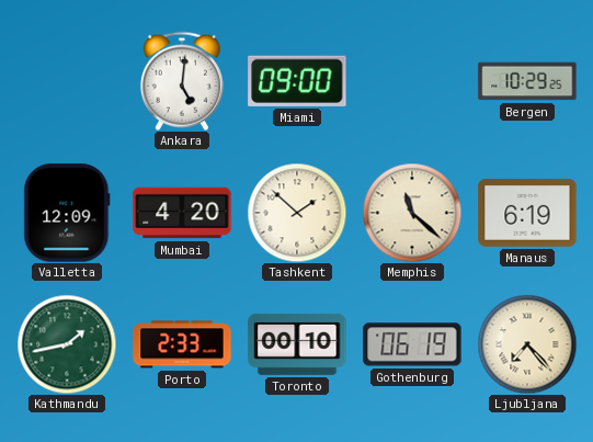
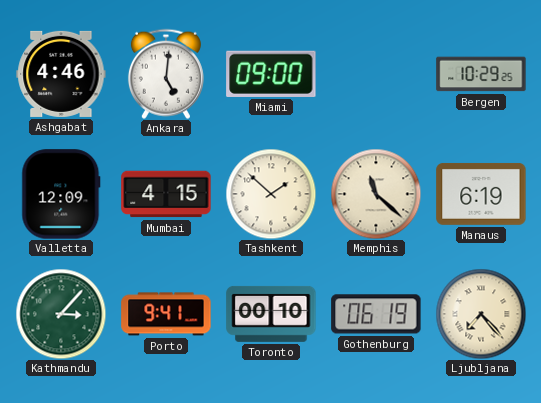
Ashgabat: none -> 4:46
Mumbai: 4:20 -> 4:15
Kathmandu: 1:43 -> 3:07
Porto: 2:33 -> 9:41
